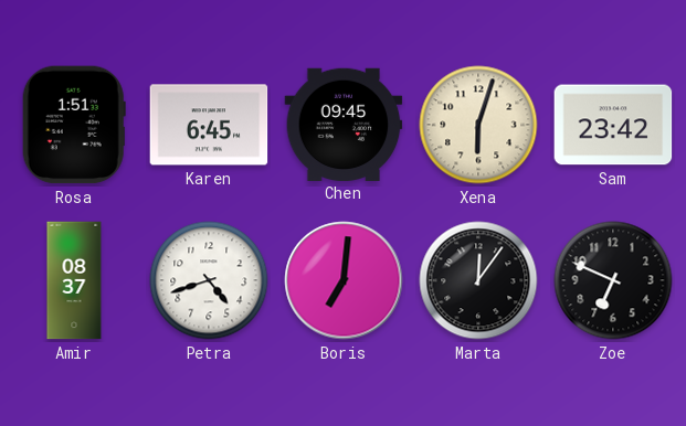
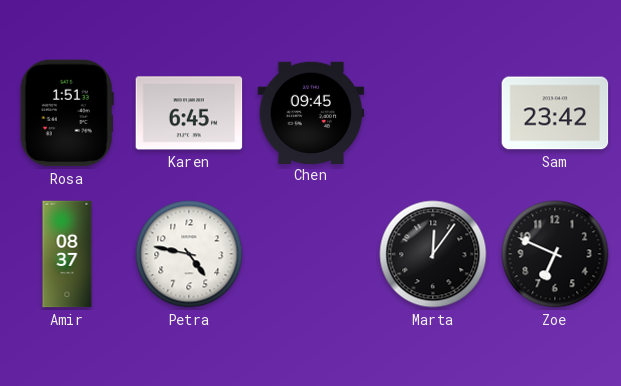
Xena: 6:03 -> none
Petra: 4:42 -> 4:47
Boris: 7:01 -> none
